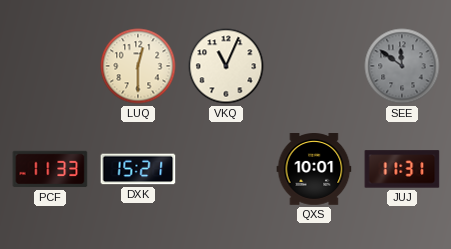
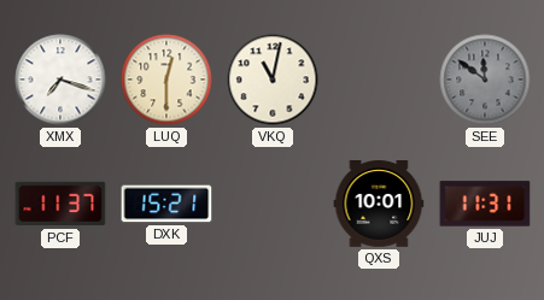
XMX: none -> 7:18
VKQ: 11:04 -> 11:02
PCF: 11:33 -> 11:37
